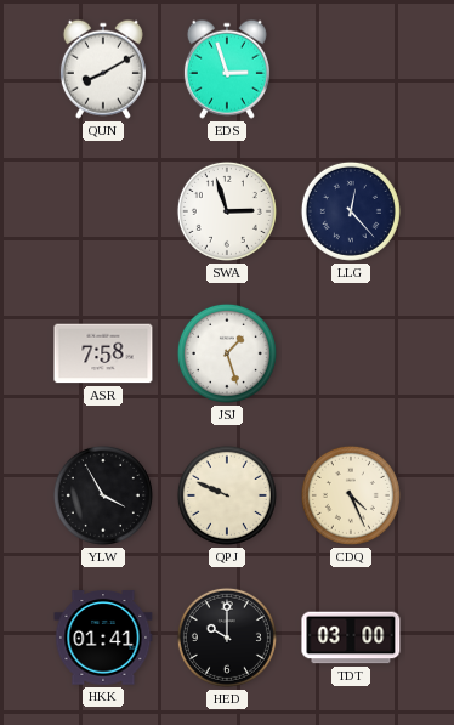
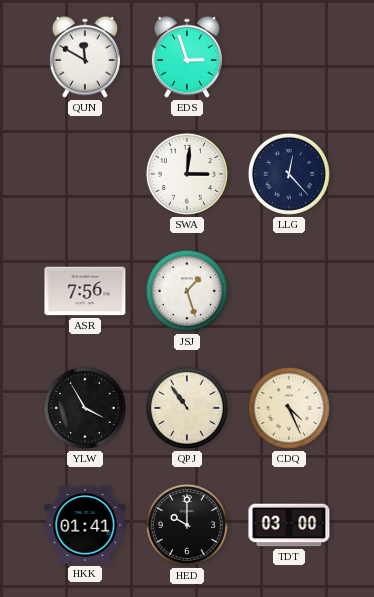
QUN: 8:10 -> 11:50
SWA: 2:57 -> 3:01
ASR: 7:58 -> 7:56
QPJ: 9:49 -> 10:54
